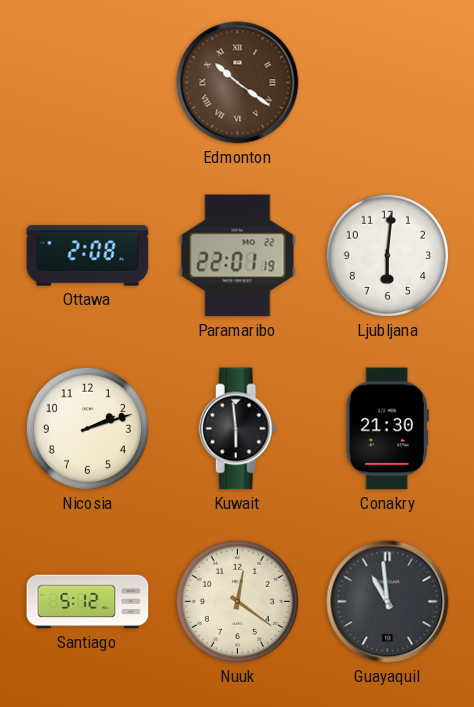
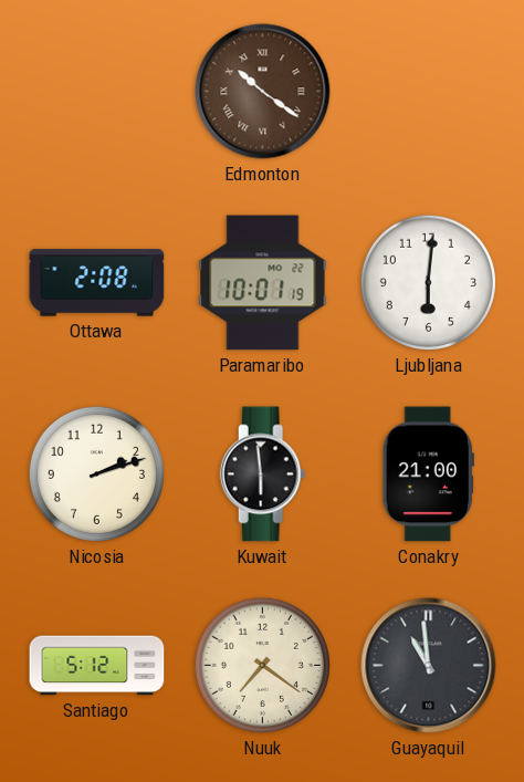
Paramaribo: 22:01 -> 10:01
Conakry: 21:30 -> 21:00
Nuuk: 12:21 -> 7:21
